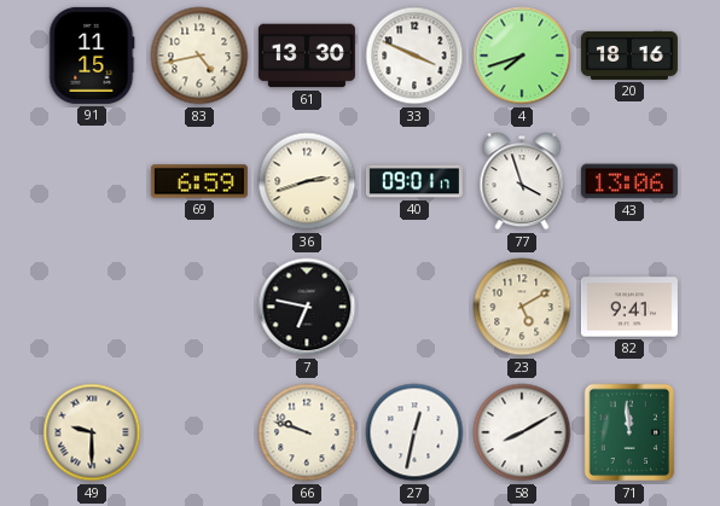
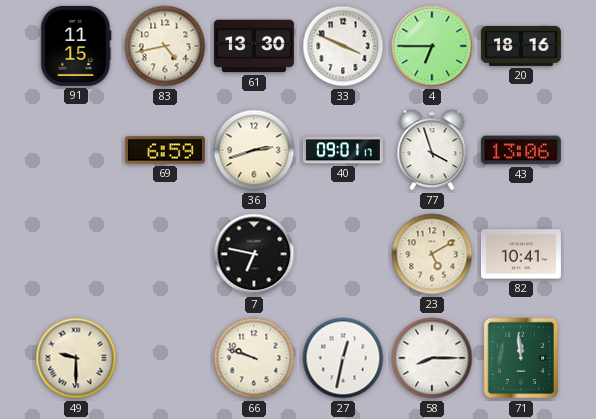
4: 7:42 -> 6:45
82: 9:41 -> 10:41
58: 8:10 -> 8:15
